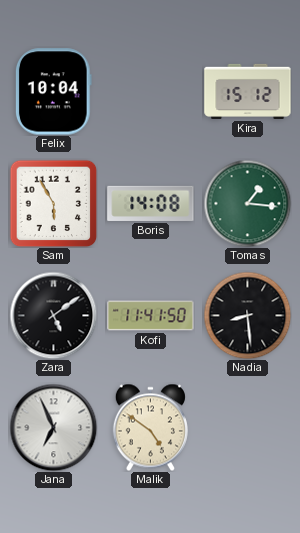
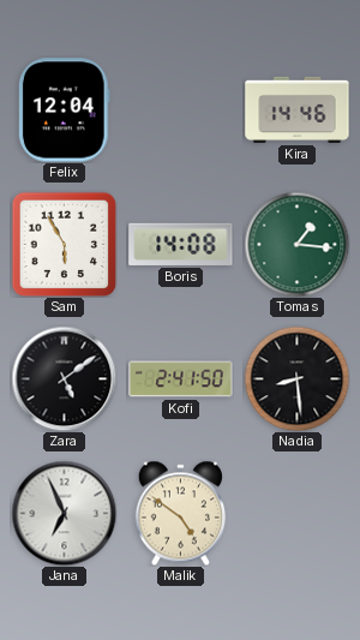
Felix: 10:04 -> 12:04
Kira: 15:12 -> 14:46
Kofi: 11:41 -> 2:41
